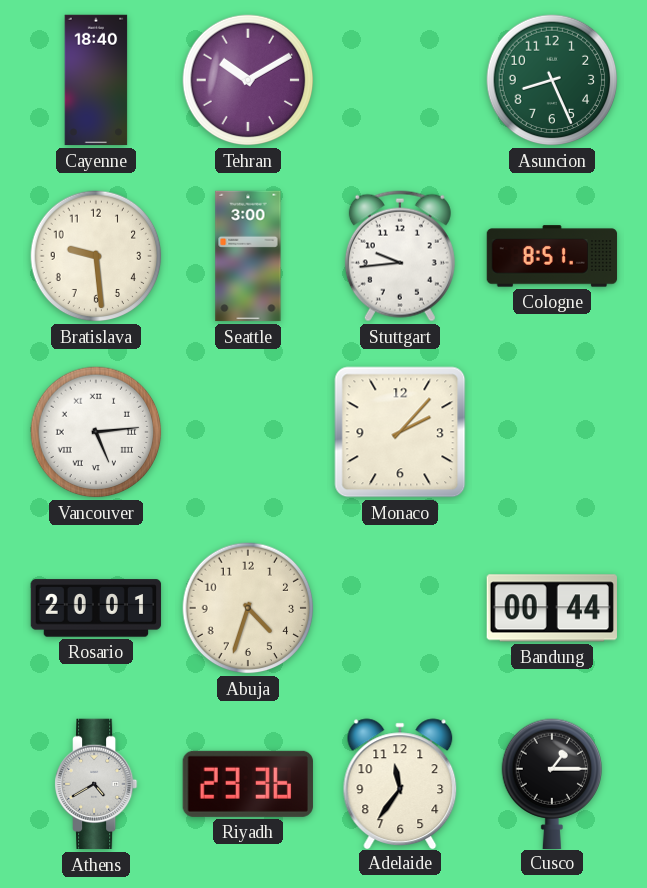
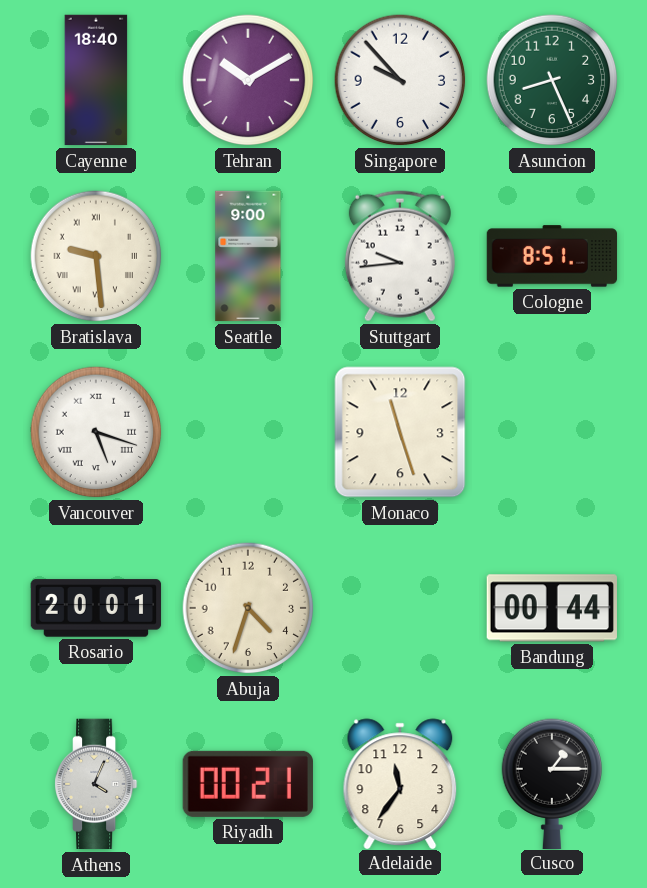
Singapore: none -> 9:53
Bratislava numerals: Arabic -> Roman
Seattle: 3:00 -> 9:00
Vancouver: 5:14 -> 5:18
Monaco: 2:07 -> 11:27
Athens: 4:40 -> 4:04
Riyadh: 23:36 -> 00:21
